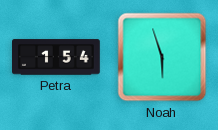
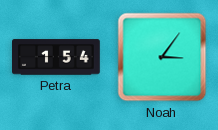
Noah: 5:57 -> 3:06
